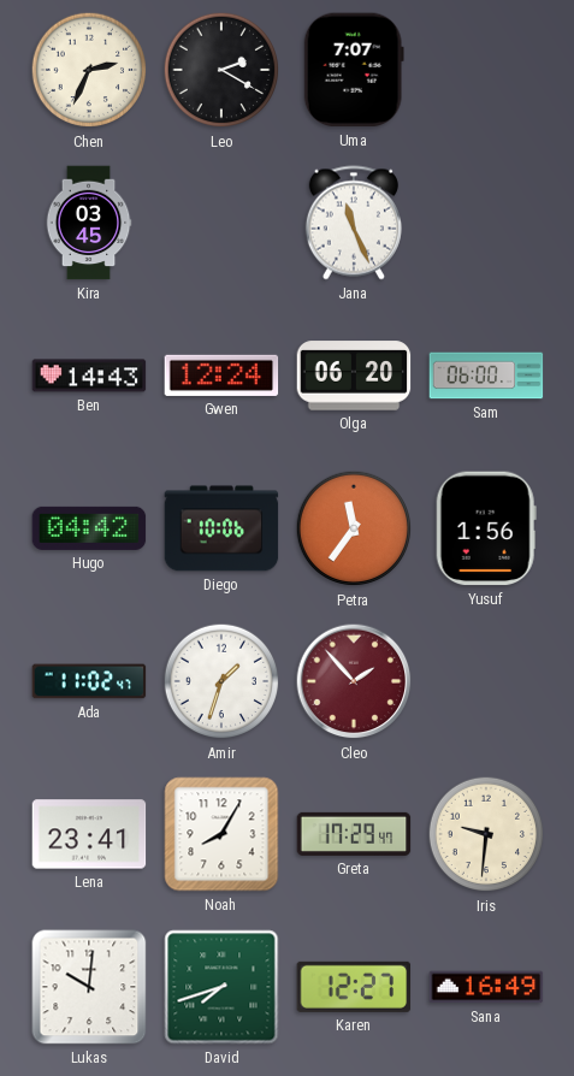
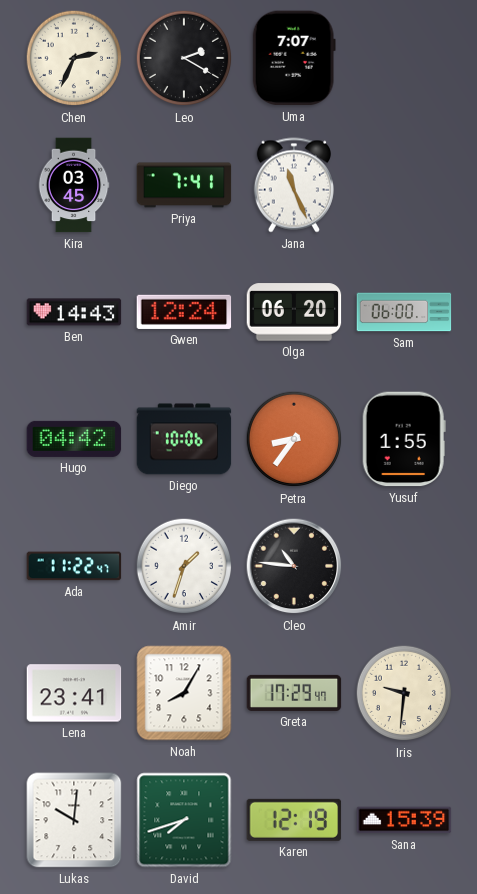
Priya: none -> 7:41
Petra: 11:36 -> 8:36
Yusuf: 1:56 -> 1:55
Ada: 11:02 -> 11:22
Cleo: 1:53 -> 10:46
Cleo dial: burgundy -> black
Karen: 12:27 -> 12:19
Sana: 16:49 -> 15:39
